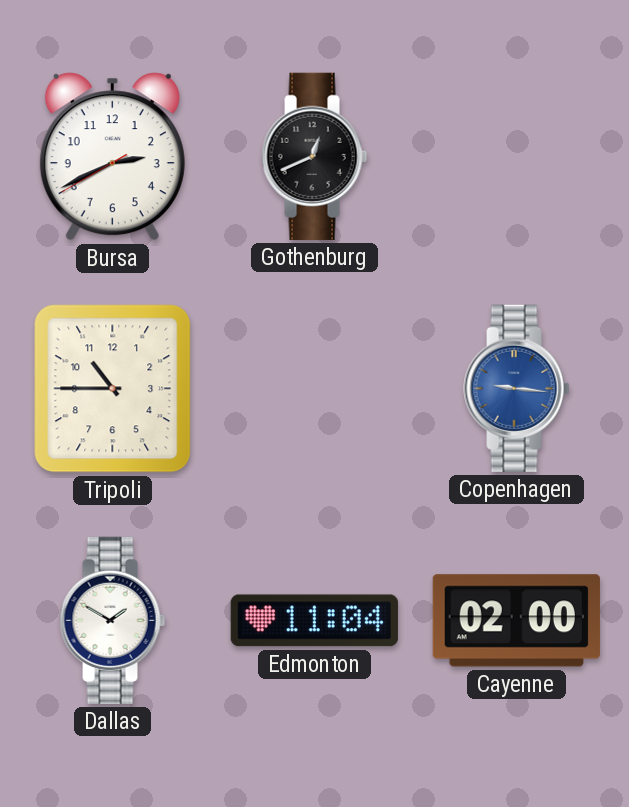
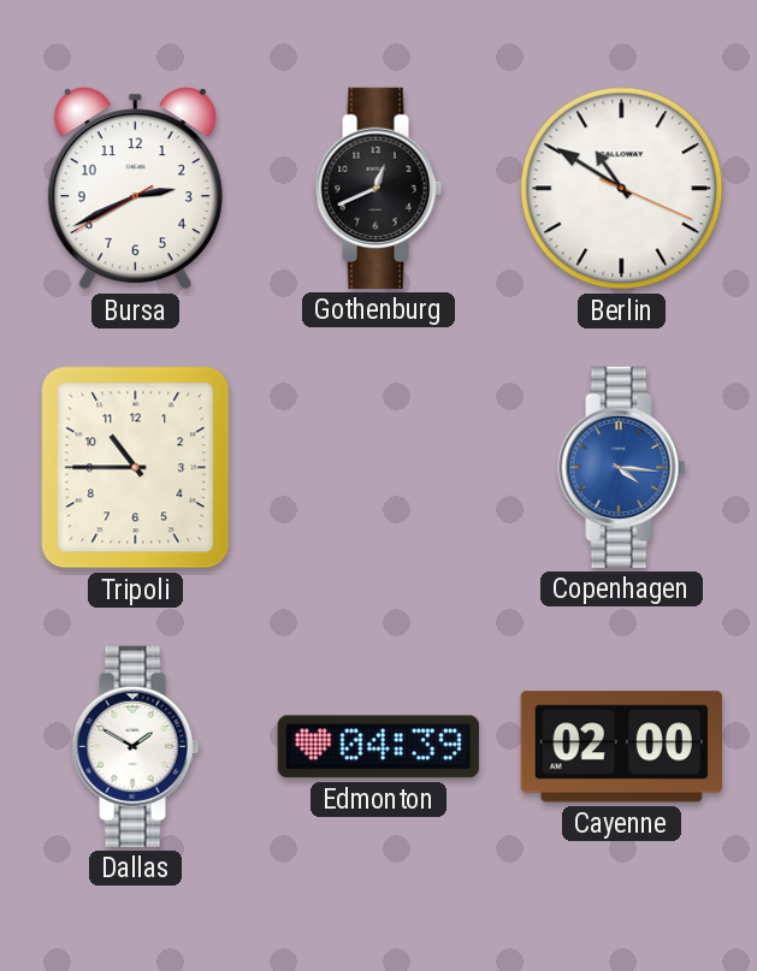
Berlin: none -> 10:50
Copenhagen: 9:16 -> 4:16
Edmonton: 11:04 -> 04:39
